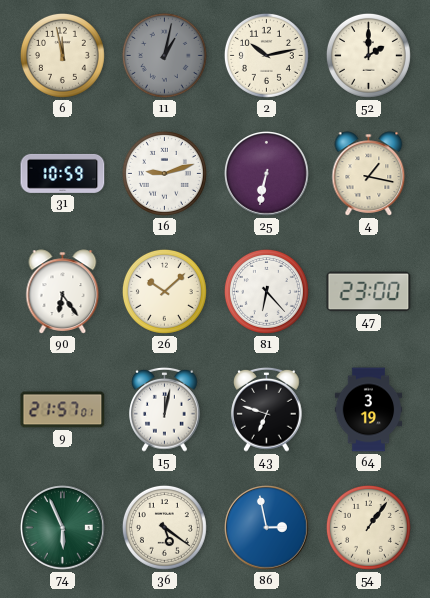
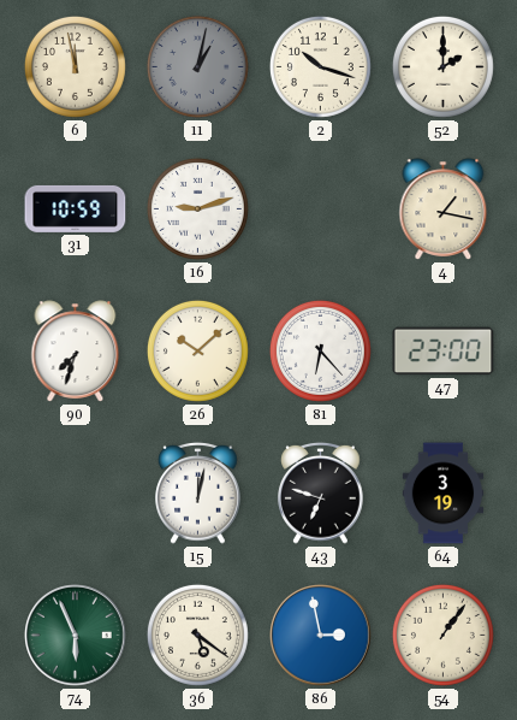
2: 10:13 -> 10:18
25: 6:32 -> none
90: 6:24 -> 7:33
9: 21:57 -> none
